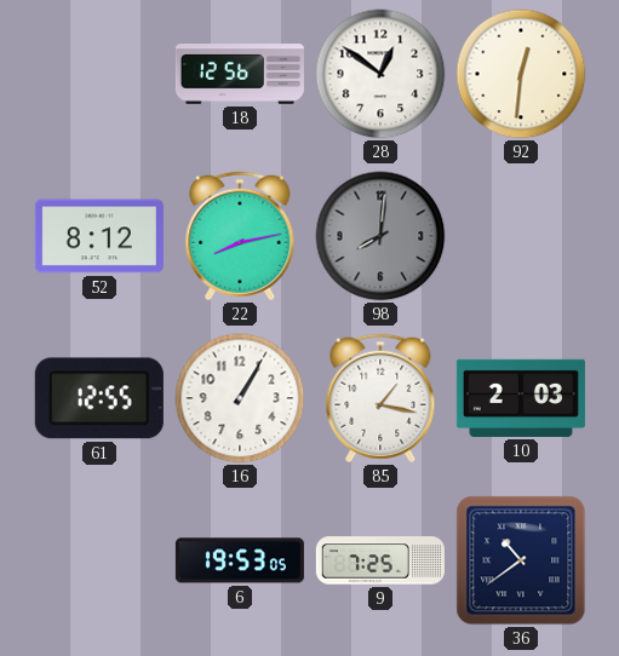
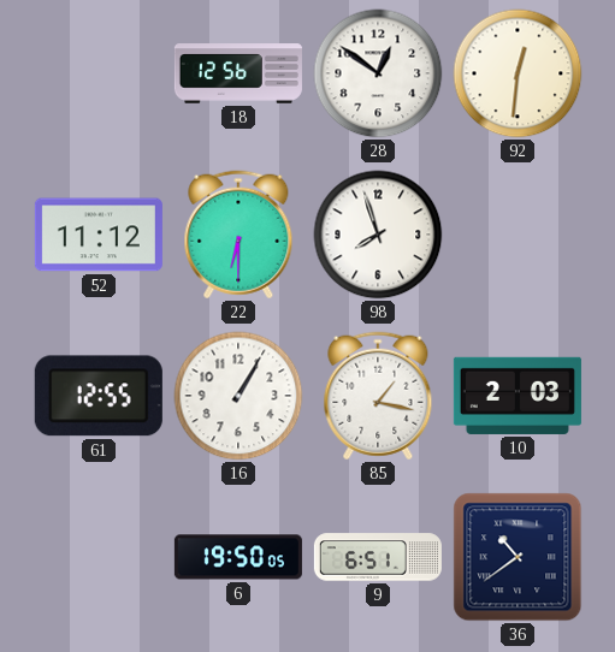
52: 8:12 -> 11:12
22: 8:13 -> 6:30
98: 8:01 -> 7:57
98 dial: grey -> white
6: 19:53 -> 19:50
9: 7:25 -> 6:51
